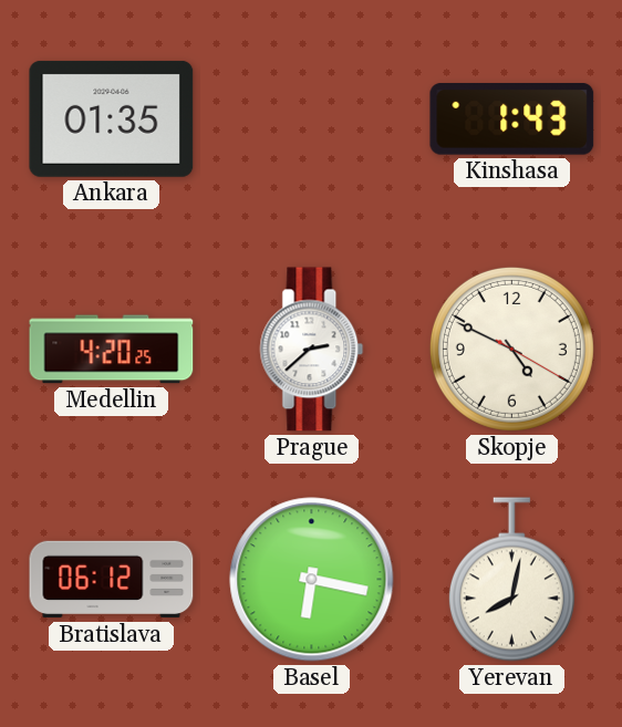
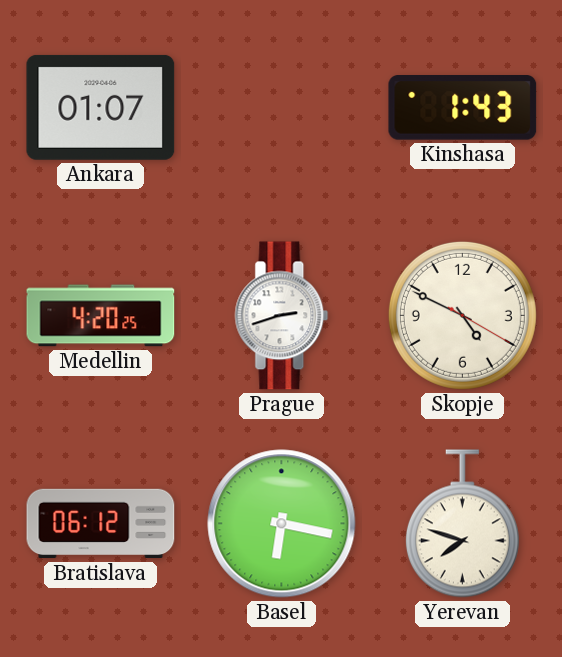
Ankara: 01:35 -> 01:07
Prague: 2:38 -> 2:42
Yerevan: 8:02 -> 7:48
